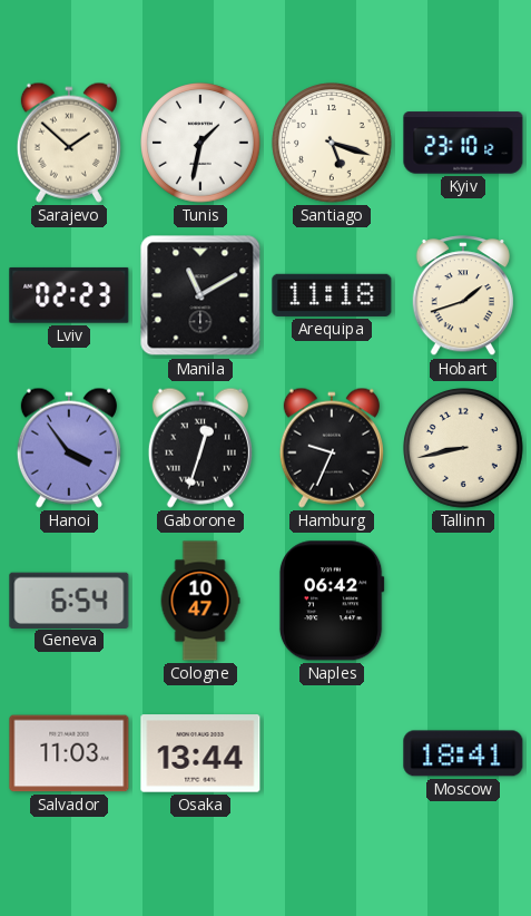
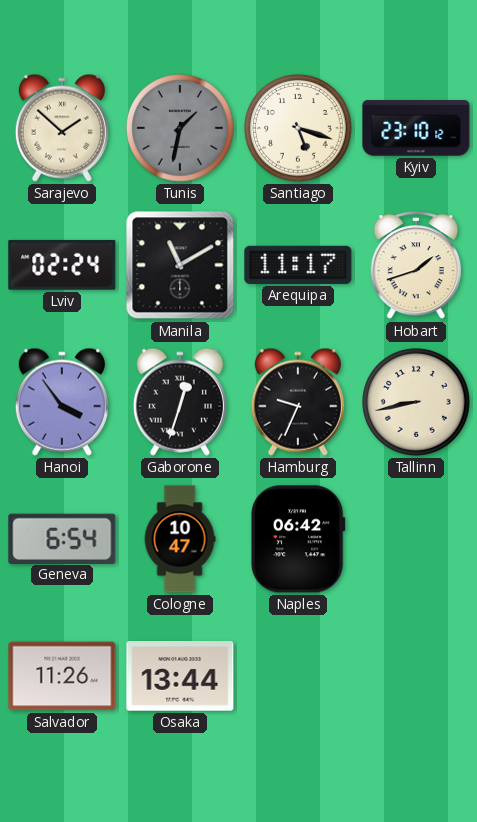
Tunis dial: white -> grey
Lviv: 02:23 -> 02:24
Arequipa: 11:18 -> 11:17
Salvador: 11:03 -> 11:26
Moscow: 18:41 -> none
